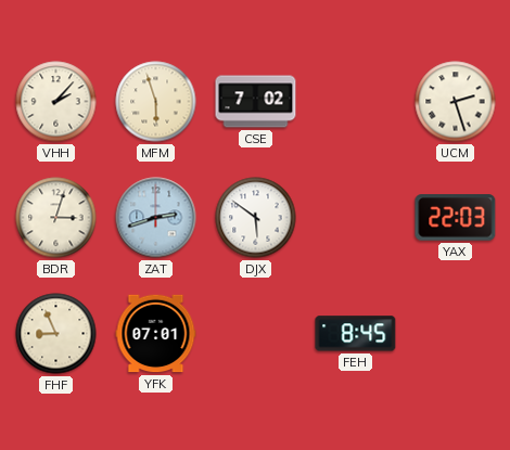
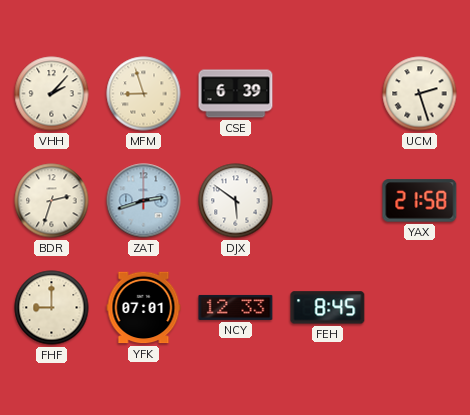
MFM: 5:57 -> 8:57
CSE: 7:02 -> 6:39
BDR: 3:03 -> 2:33
YAX: 22:03 -> 21:58
FHF: 8:56 -> 9:00
NCY: none -> 12:33
